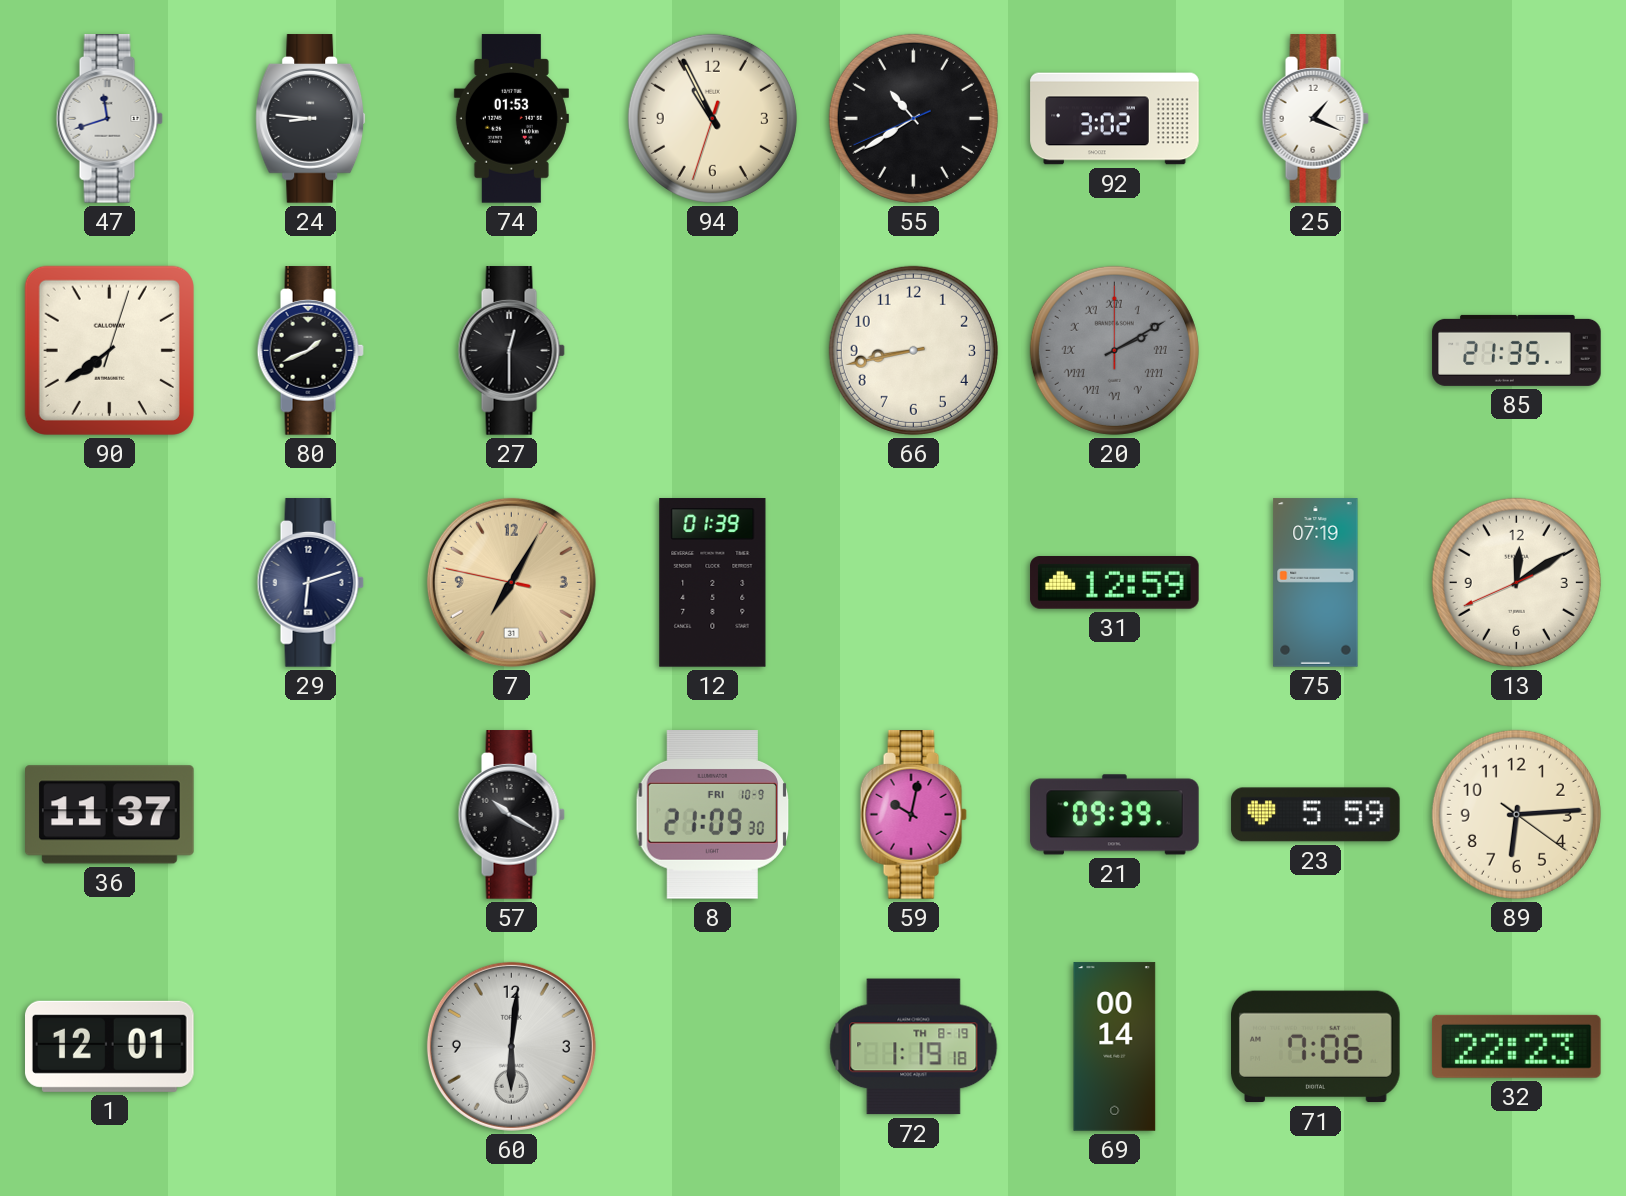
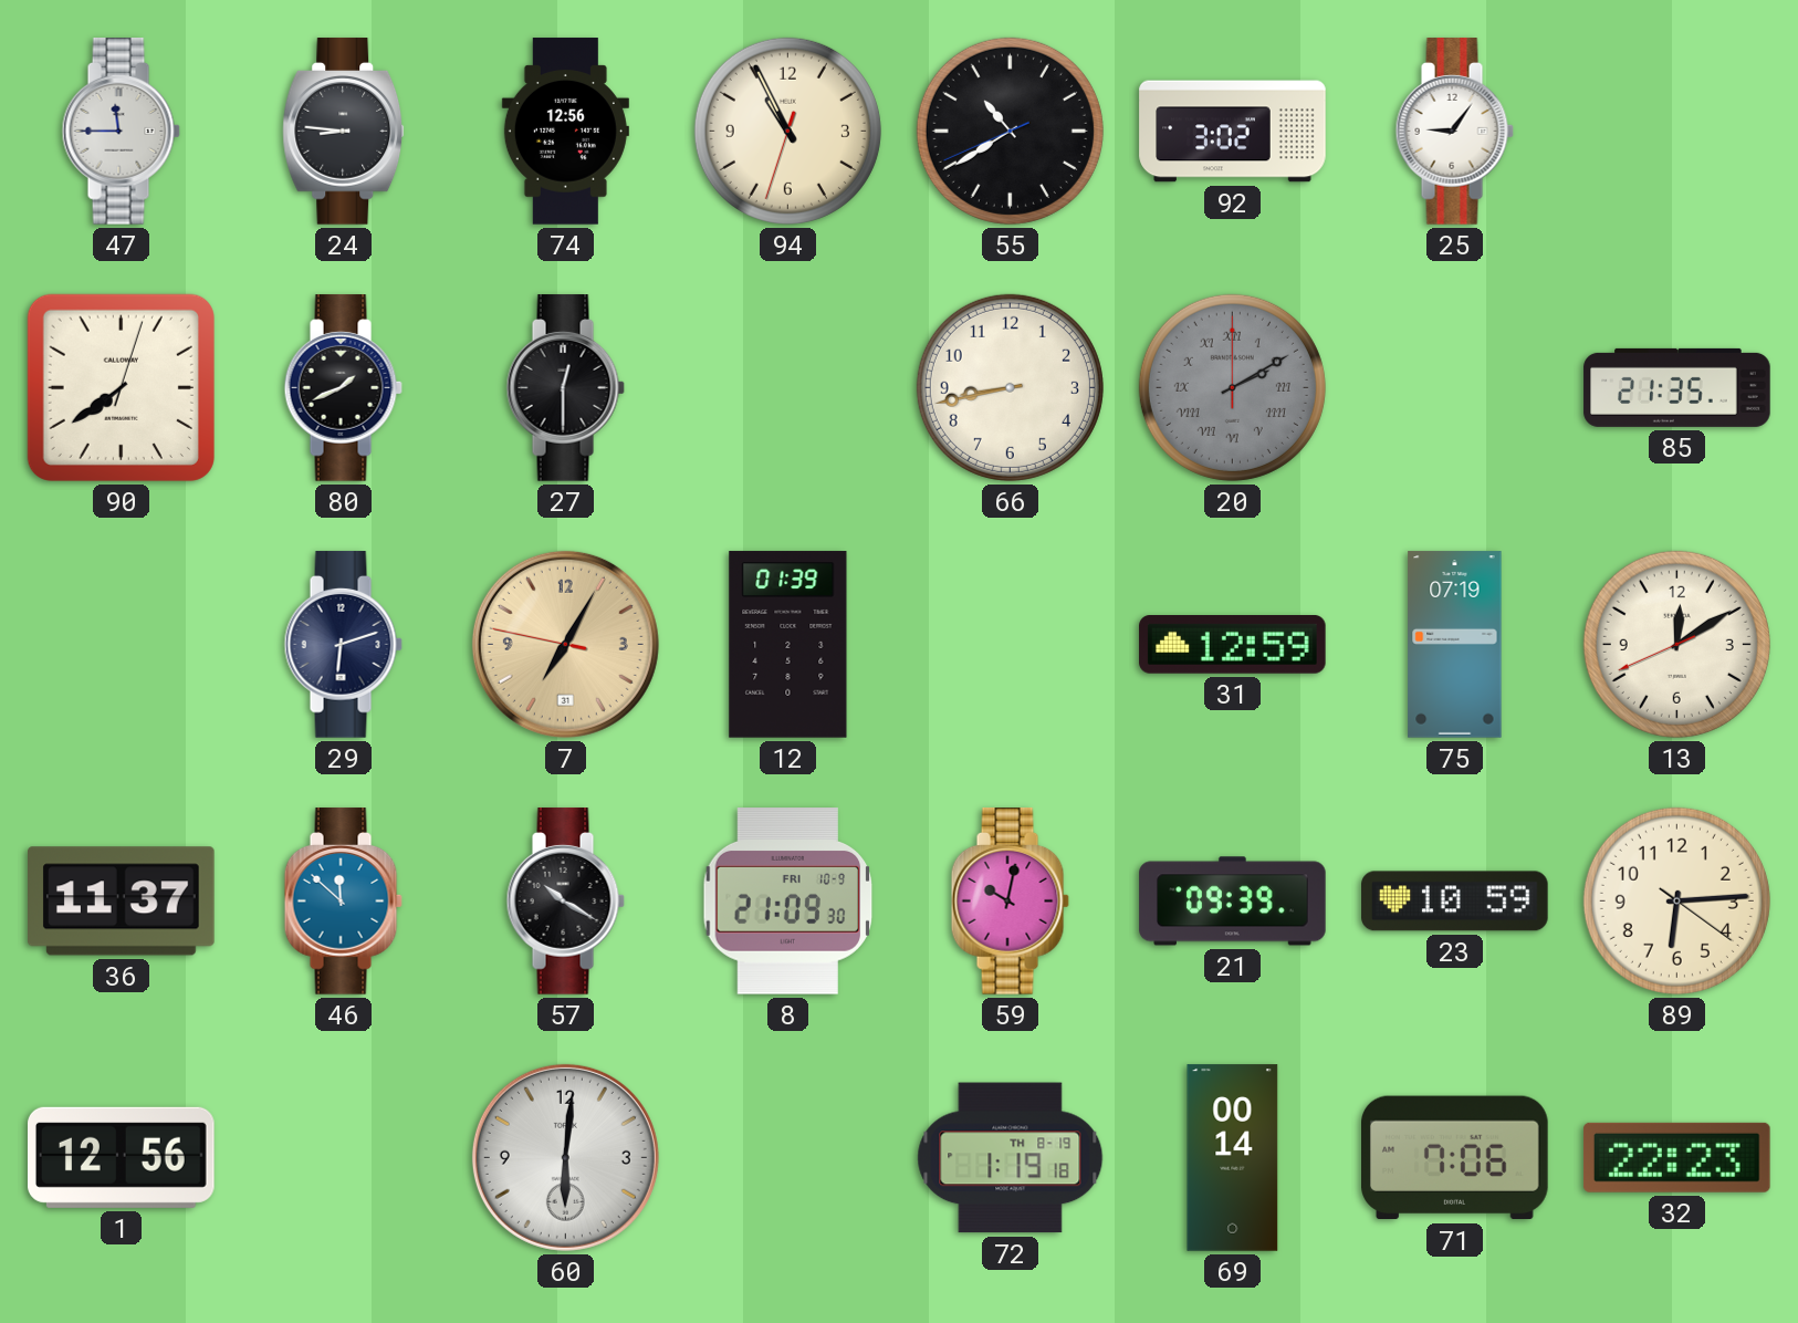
47: 11:42 -> 11:45
74: 01:53 -> 12:56
25: 1:19 -> 9:06
46: none -> 11:52
23: 5:59 -> 10:59
1: 12:01 -> 12:56
